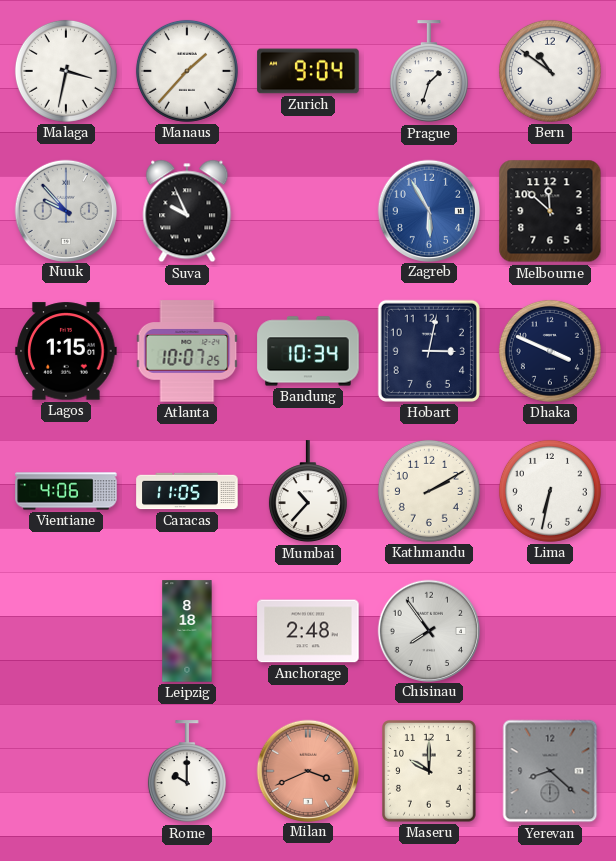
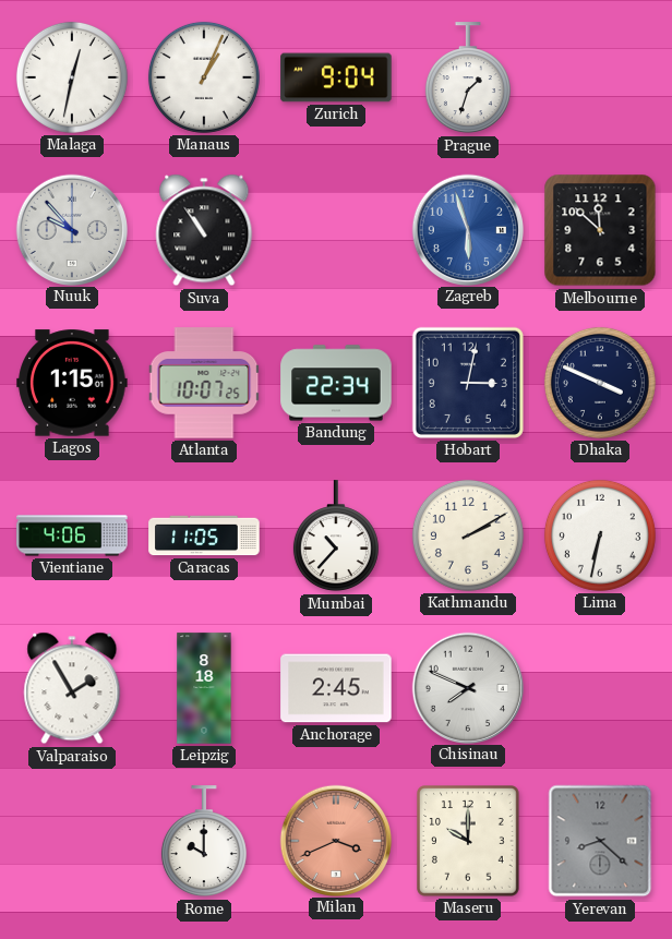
Malaga: 3:32 -> 12:32
Manaus: 1:37 -> 1:04
Bern: 10:51 -> none
Suva: 9:56 -> 10:54
Zagreb: 5:55 -> 5:57
Bandung: 10:34 -> 22:34
Valparaiso: none -> 1:55
Anchorage: 2:48 -> 2:45
Chisinau: 7:54 -> 7:49
